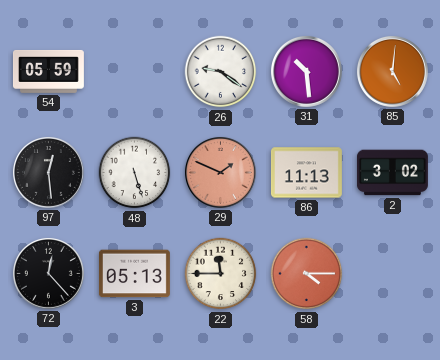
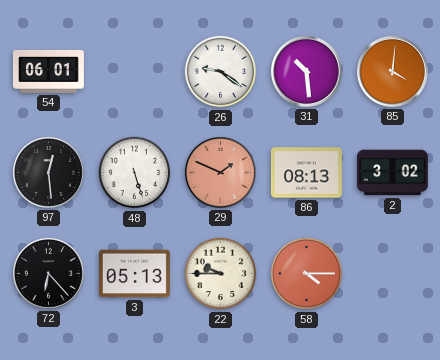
54: 05:59 -> 06:01
85: 5:01 -> 4:01
86: 11:13 -> 08:13
72: 12:23 -> 6:23
22: 11:45 -> 9:45
